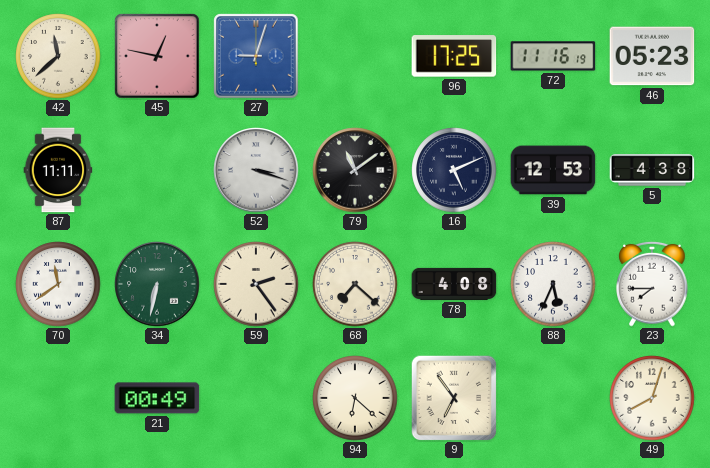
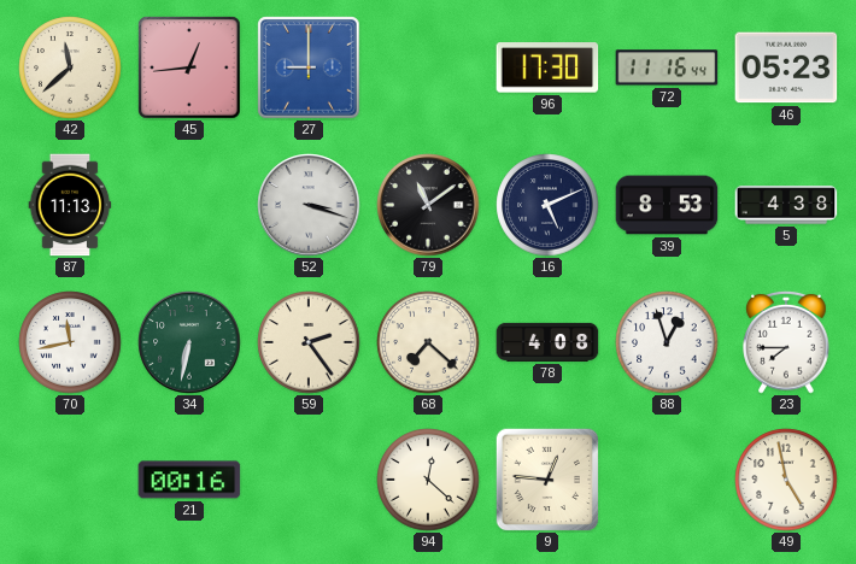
45: 12:47 -> 12:44
27: 9:03 -> 9:00
96: 17:25 -> 17:30
72: 11:16:19 -> 11:16:44
87: 11:11 -> 11:13
39: 12:53 -> 8:53
70: 11:39 -> 11:43
88: 5:34 -> 12:57
21: 00:49 -> 00:16
94: 6:22 -> 12:22
9: 6:54 -> 12:46
49: 8:03 -> 4:58
